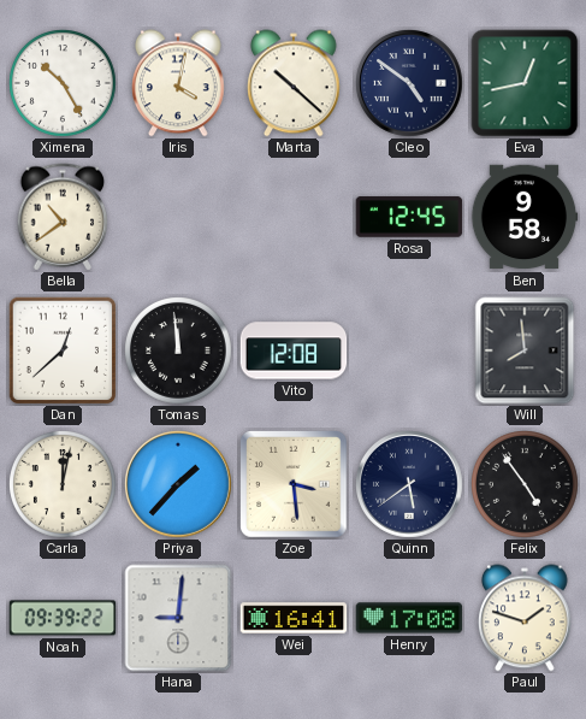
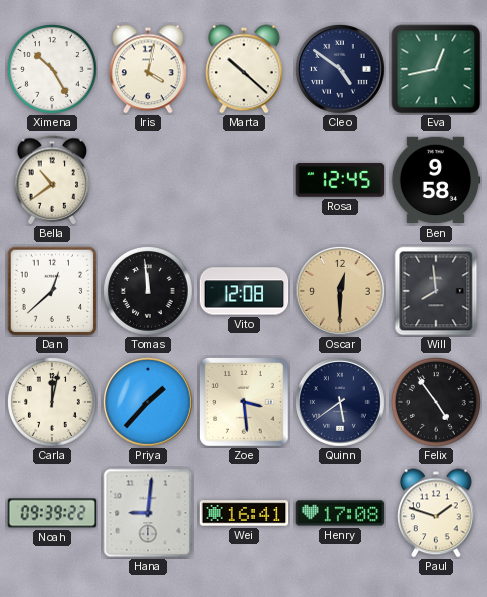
Oscar: none -> 12:30
